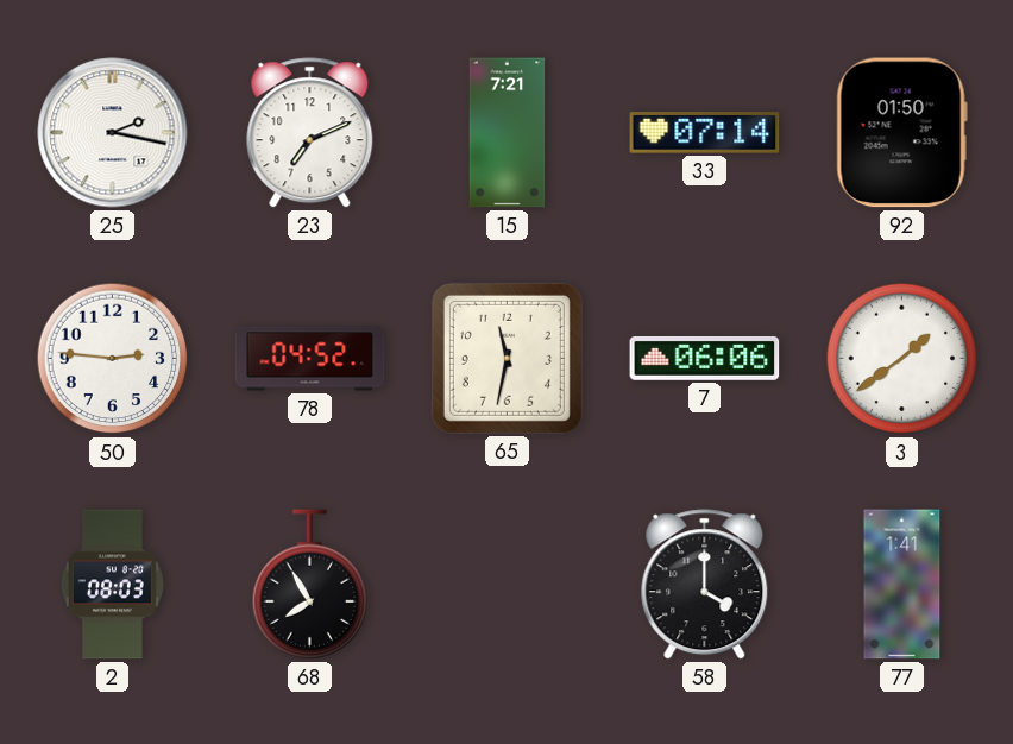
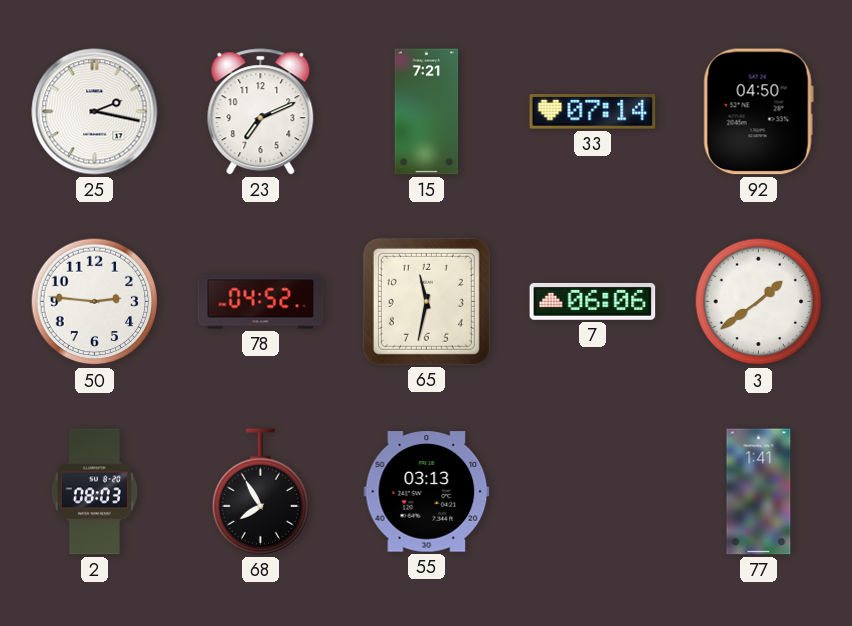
92: 01:50 -> 04:50
55: none -> 03:13
58: 4:00 -> none
